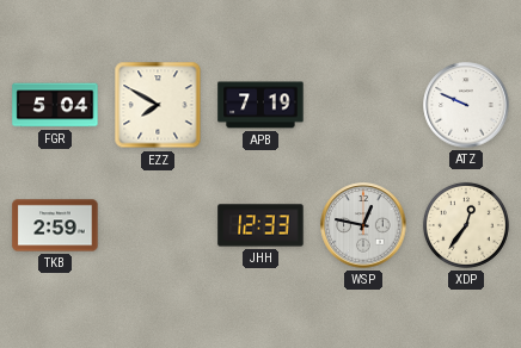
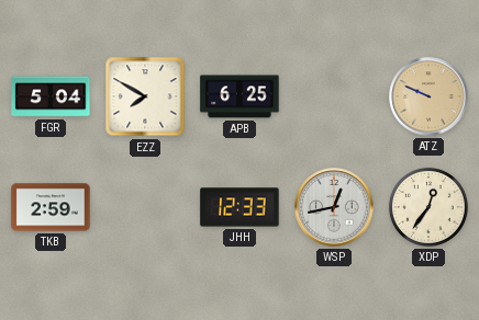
APB: 7:19 -> 6:25
ATZ dial: white -> champagne
WSP: 12:47 -> 12:43
